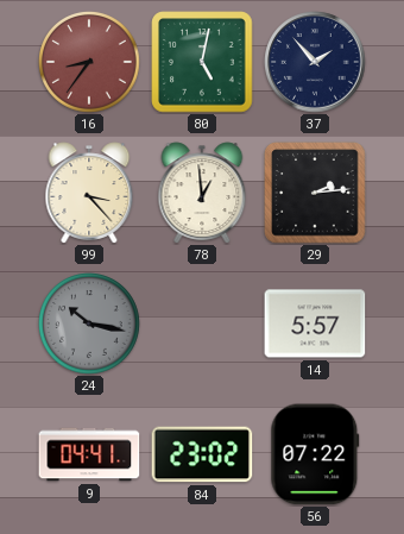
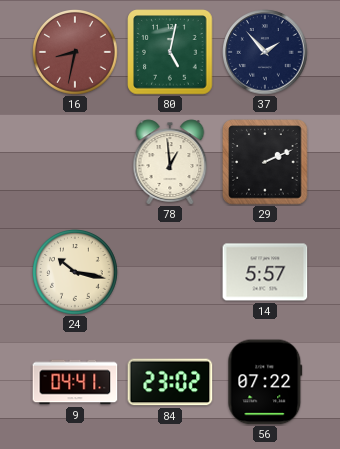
16: 8:36 -> 8:32
99: 3:23 -> none
29: 2:14 -> 2:11
24 dial: grey -> cream
